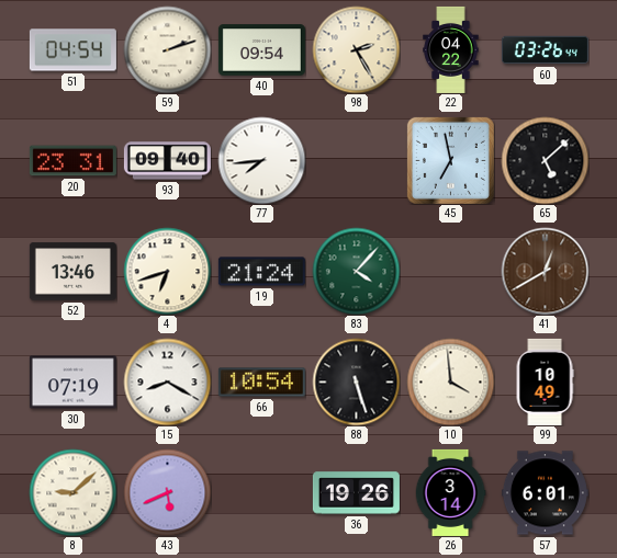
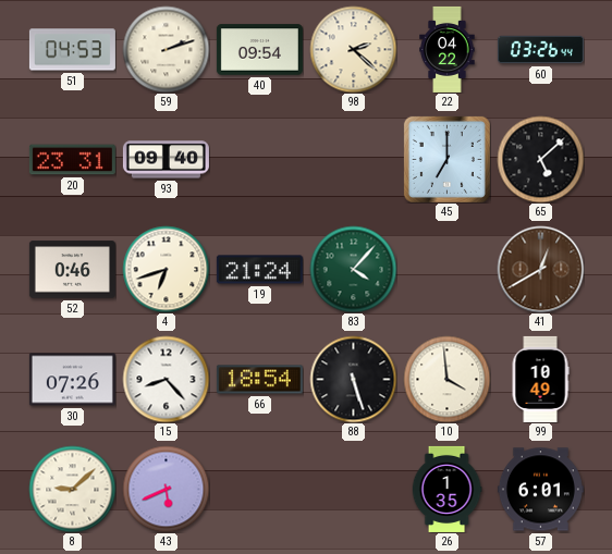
51: 04:54 -> 04:53
98: 2:25 -> 2:22
77: 7:44 -> none
45: 6:58 -> 7:00
52: 13:46 -> 0:46
30: 07:19 -> 07:26
15: 8:20 -> 8:23
66: 10:54 -> 18:54
36: 19:26 -> none
26: 3:14 -> 1:35
